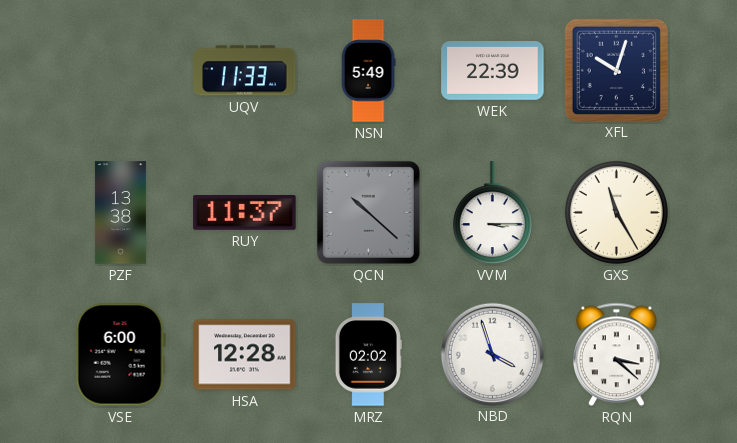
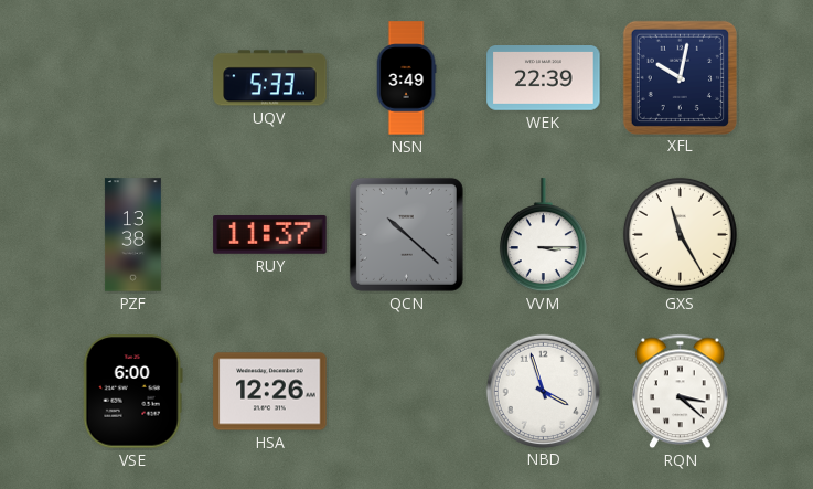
UQV: 11:33 -> 5:33
NSN: 5:49 -> 3:49
XFL: 10:03 -> 10:02
HSA: 12:28 -> 12:26
MRZ: 02:02 -> none
